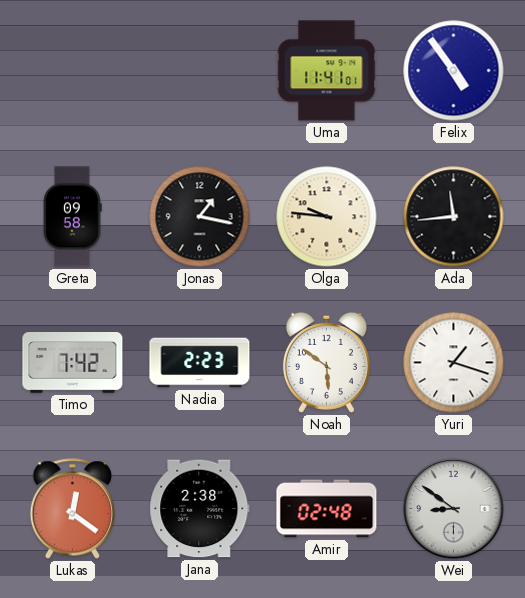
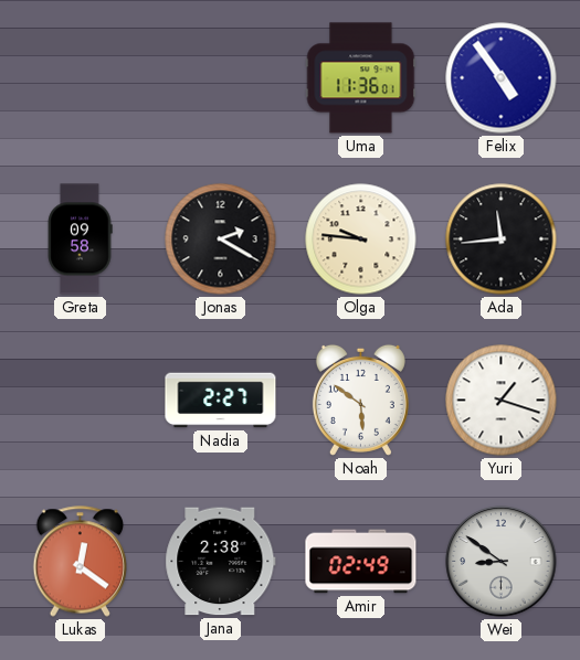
Uma: 11:41 -> 11:36
Jonas: 1:17 -> 2:20
Timo: 7:42 -> none
Nadia: 2:23 -> 2:27
Amir: 02:48 -> 02:49
